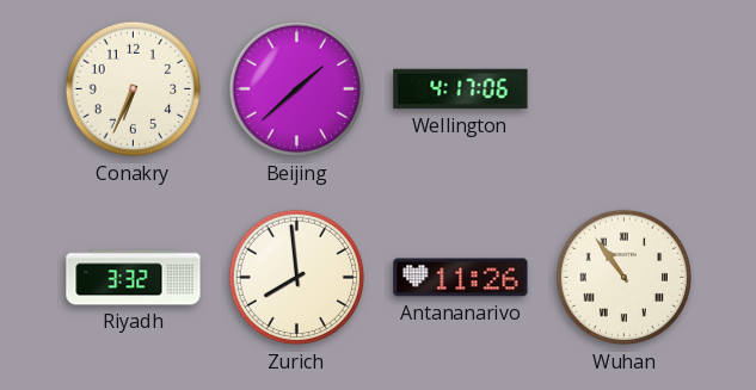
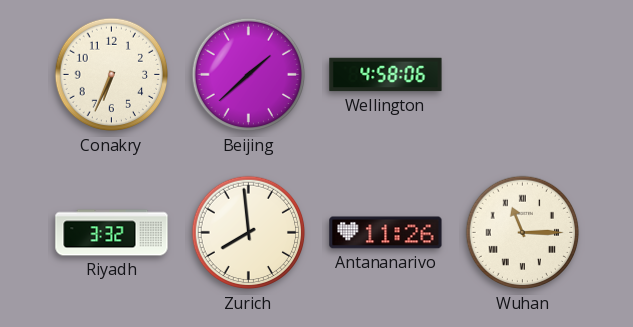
Wellington: 4:17 -> 4:58
Wuhan: 10:54 -> 11:15
